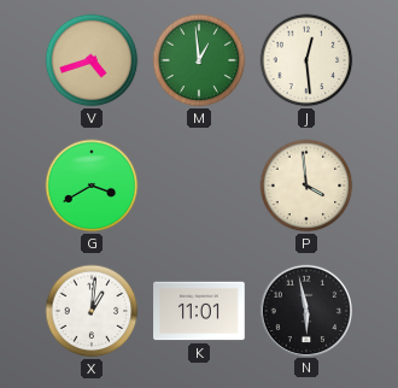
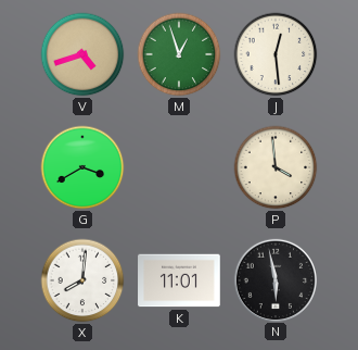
M: 12:59 -> 12:57
X: 1:01 -> 8:01
